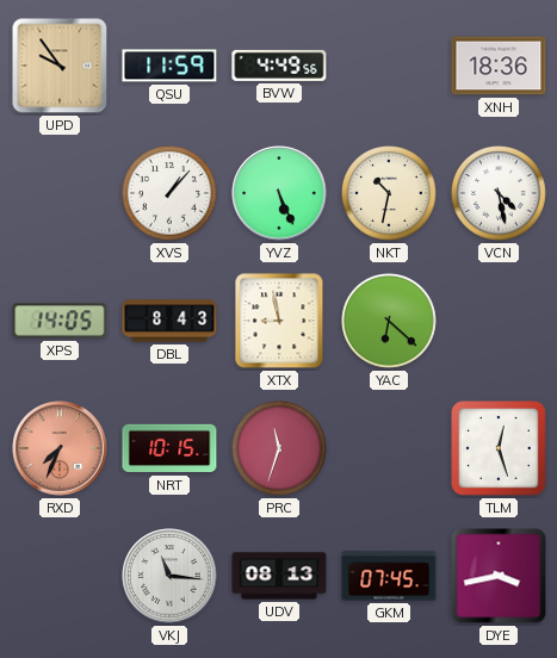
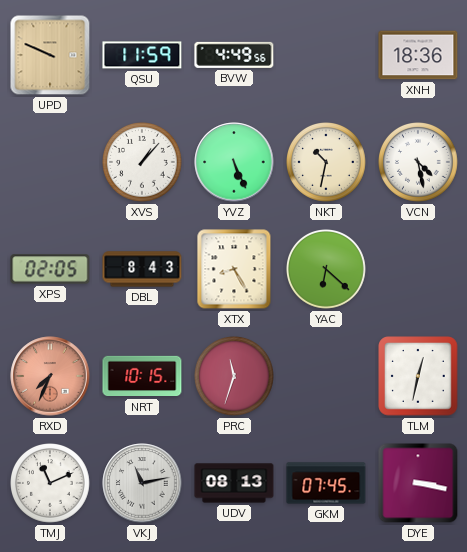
UPD: 9:54 -> 9:49
XPS: 14:05 -> 02:05
XTX: 8:58 -> 8:25
TLM: 12:27 -> 12:32
TMJ: none -> 11:11
VKJ: 11:16 -> 11:13
DYE: 3:43 -> 3:17
